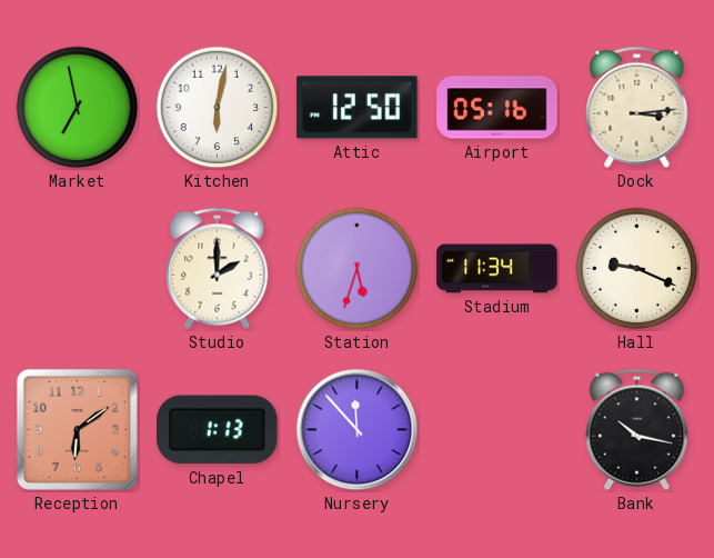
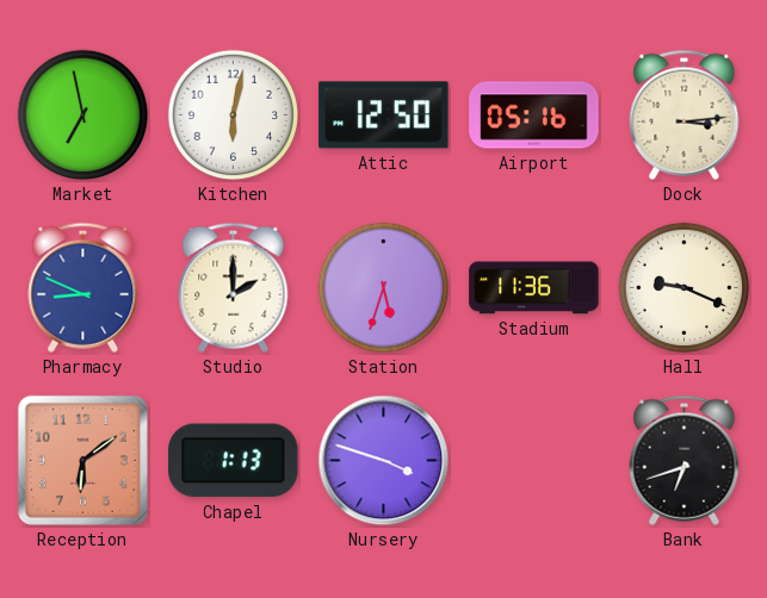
Pharmacy: none -> 8:49
Stadium: 11:34 -> 11:36
Nursery: 11:53 -> 3:48
Bank: 10:17 -> 6:42
